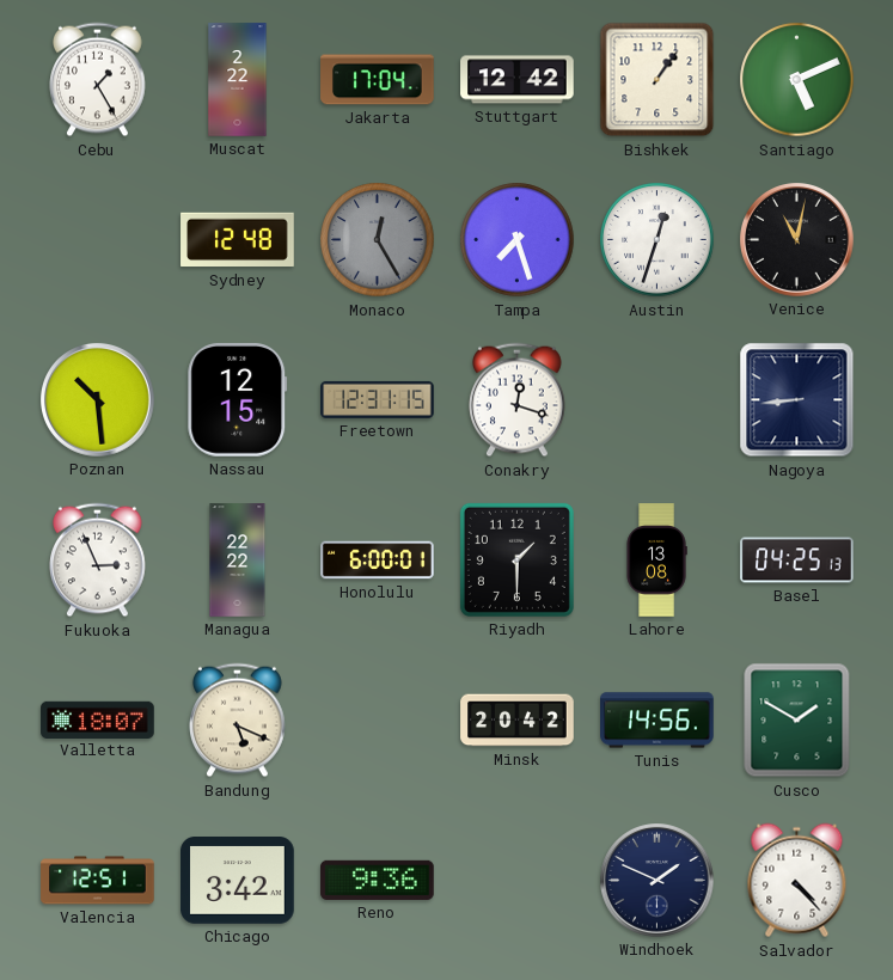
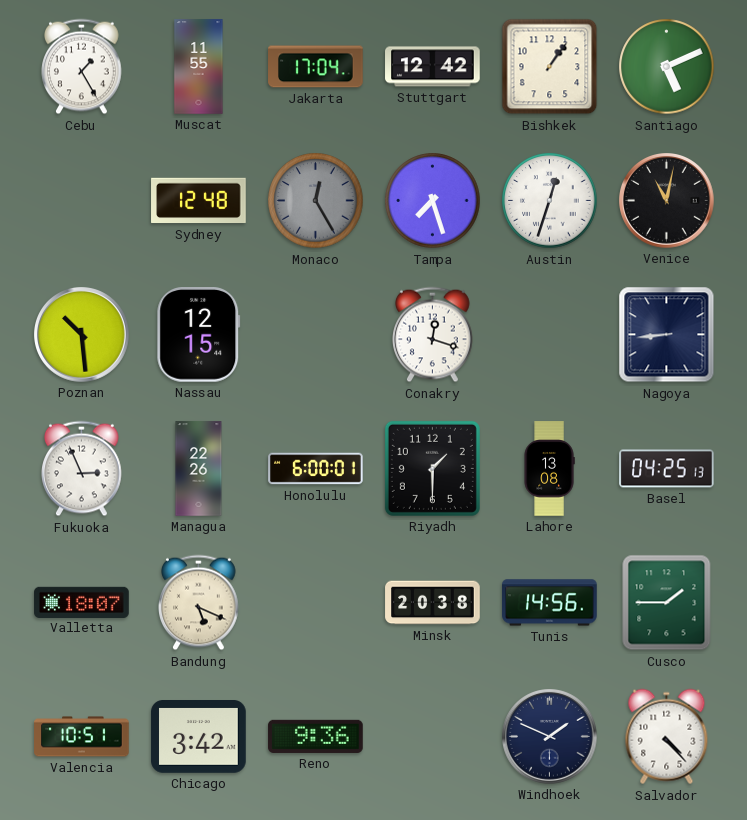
Muscat: 2:22 -> 11:55
Freetown: 12:31 -> none
Managua: 22:22 -> 22:26
Minsk: 20:42 -> 20:38
Cusco: 1:50 -> 1:45
Valencia: 12:51 -> 10:51
